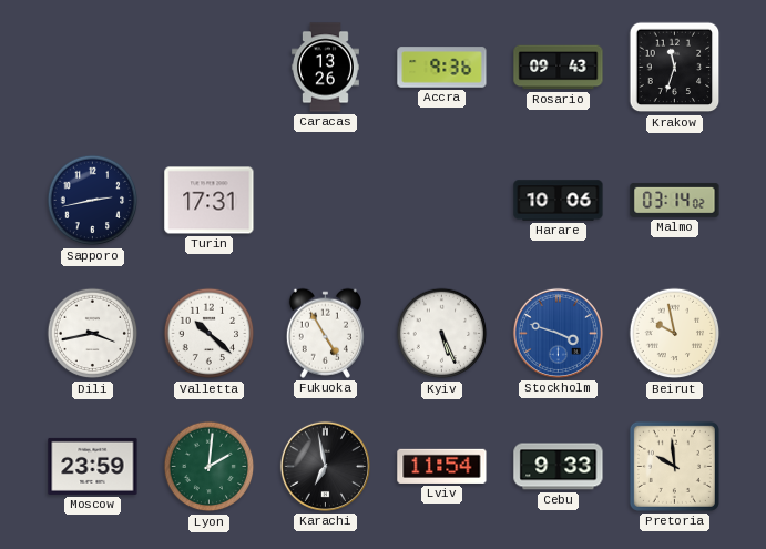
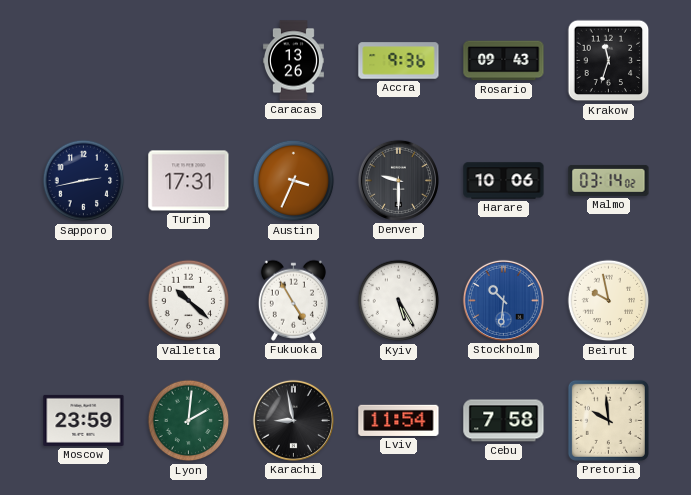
Austin: none -> 3:34
Denver: none -> 9:30
Dili: 3:43 -> none
Kyiv: 5:26 -> 5:25
Stockholm: 3:48 -> 10:31
Karachi: 6:58 -> 8:58
Cebu: 9:33 -> 7:58
